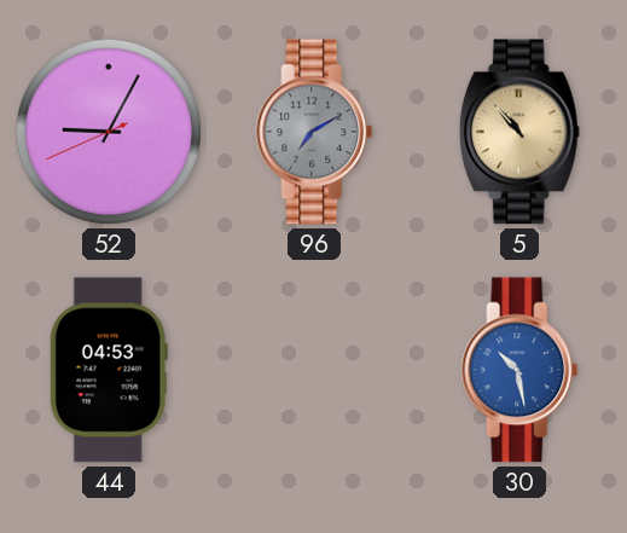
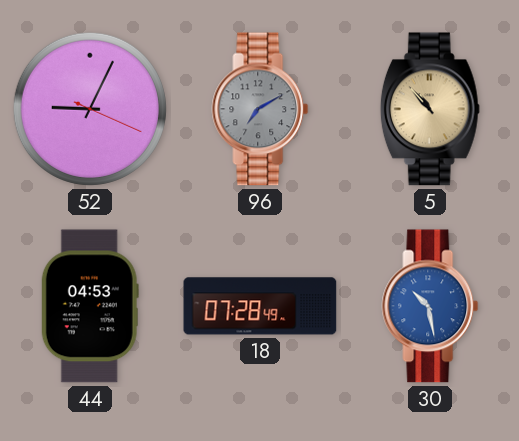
52: 9:04:41 -> 9:04:19
18: none -> 07:28
